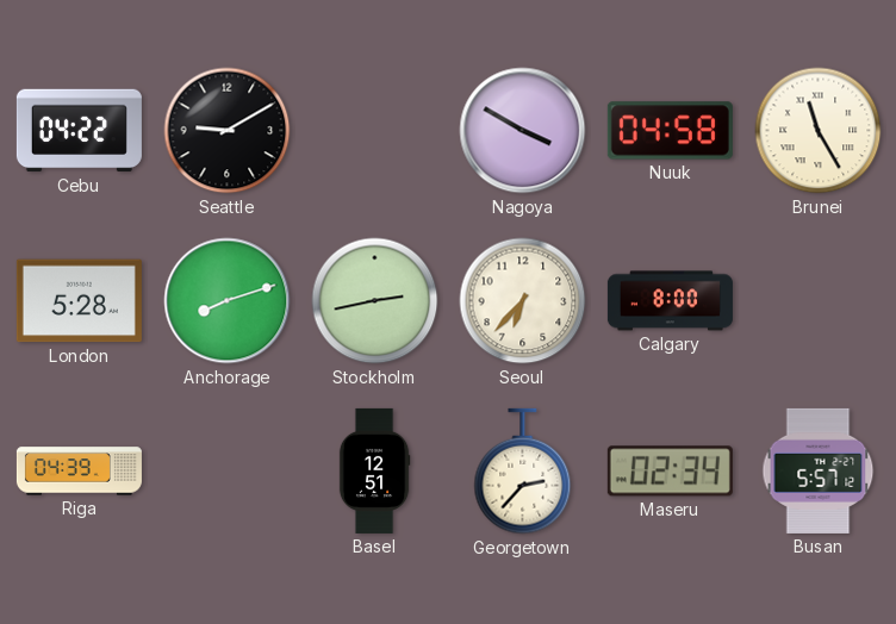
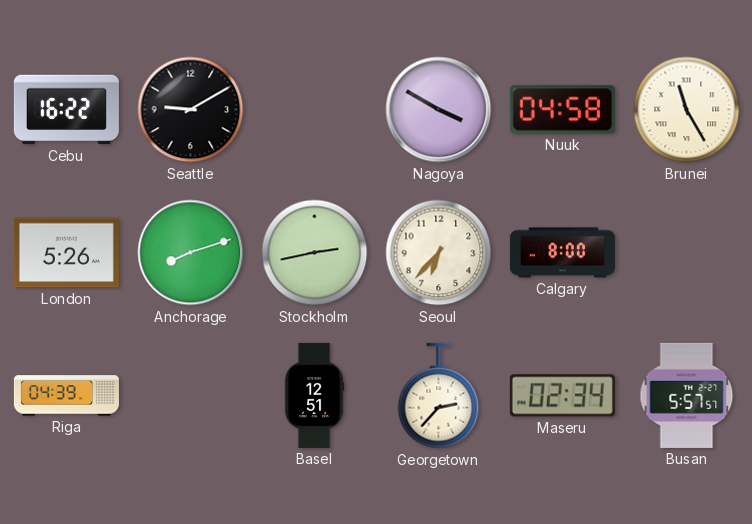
Cebu: 04:22 -> 16:22
London: 5:28 -> 5:26
Busan: 5:57:12 -> 5:57:57
